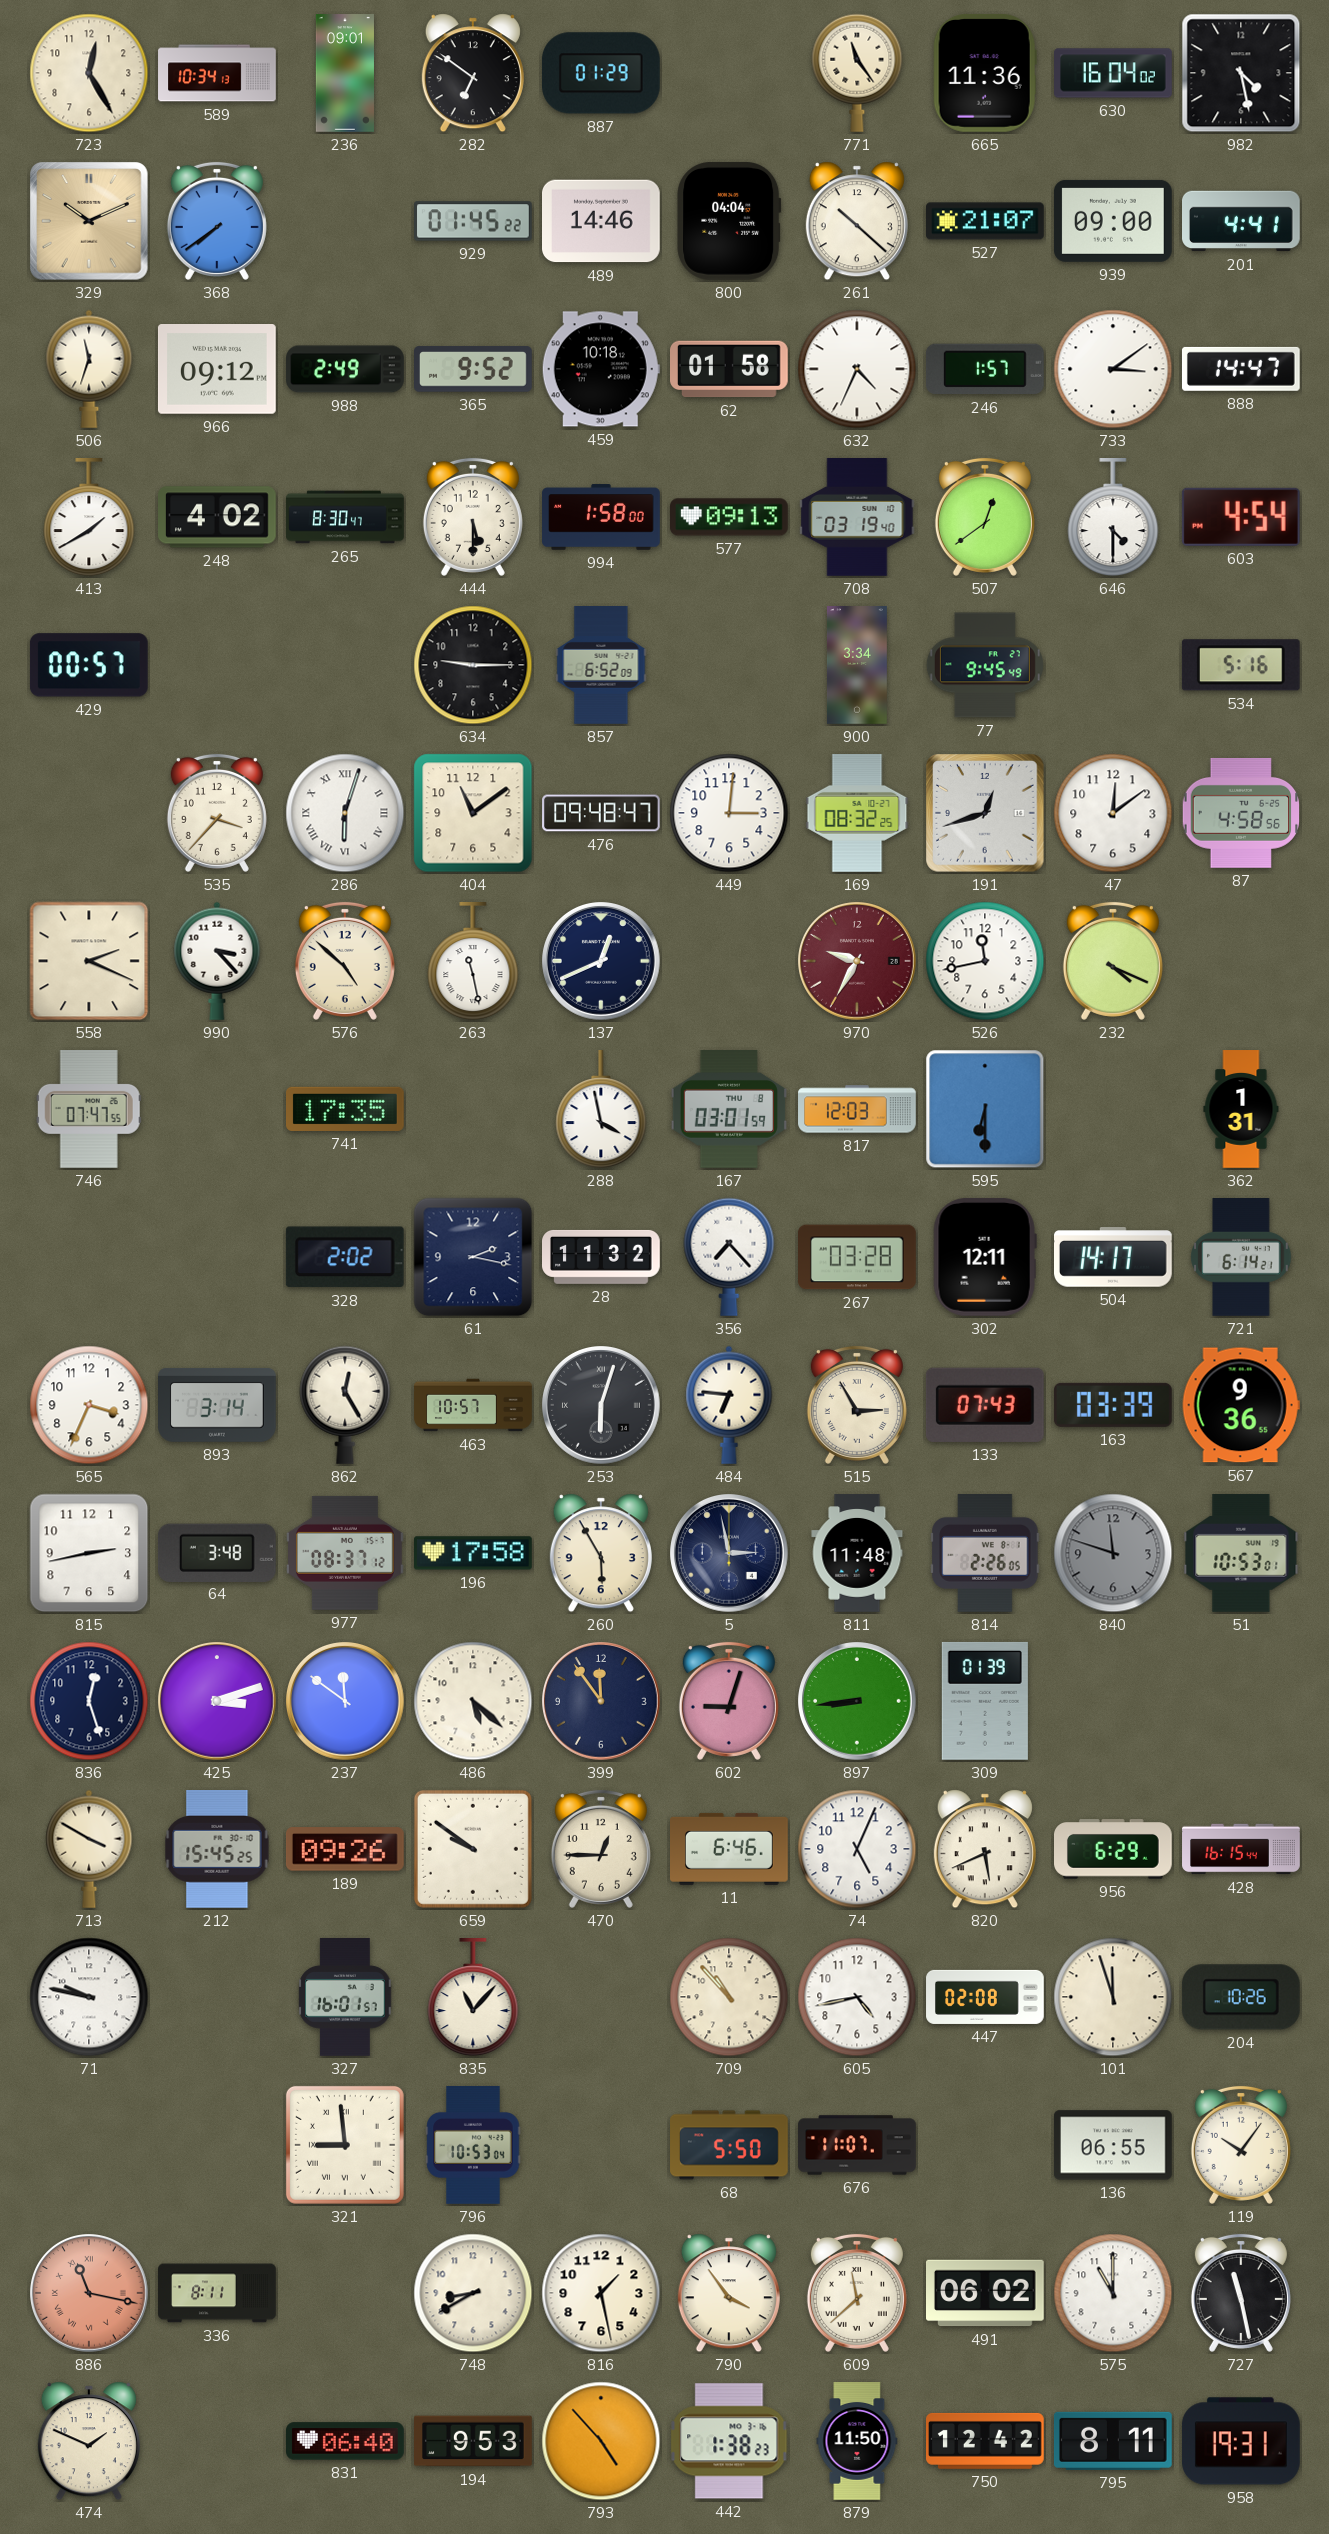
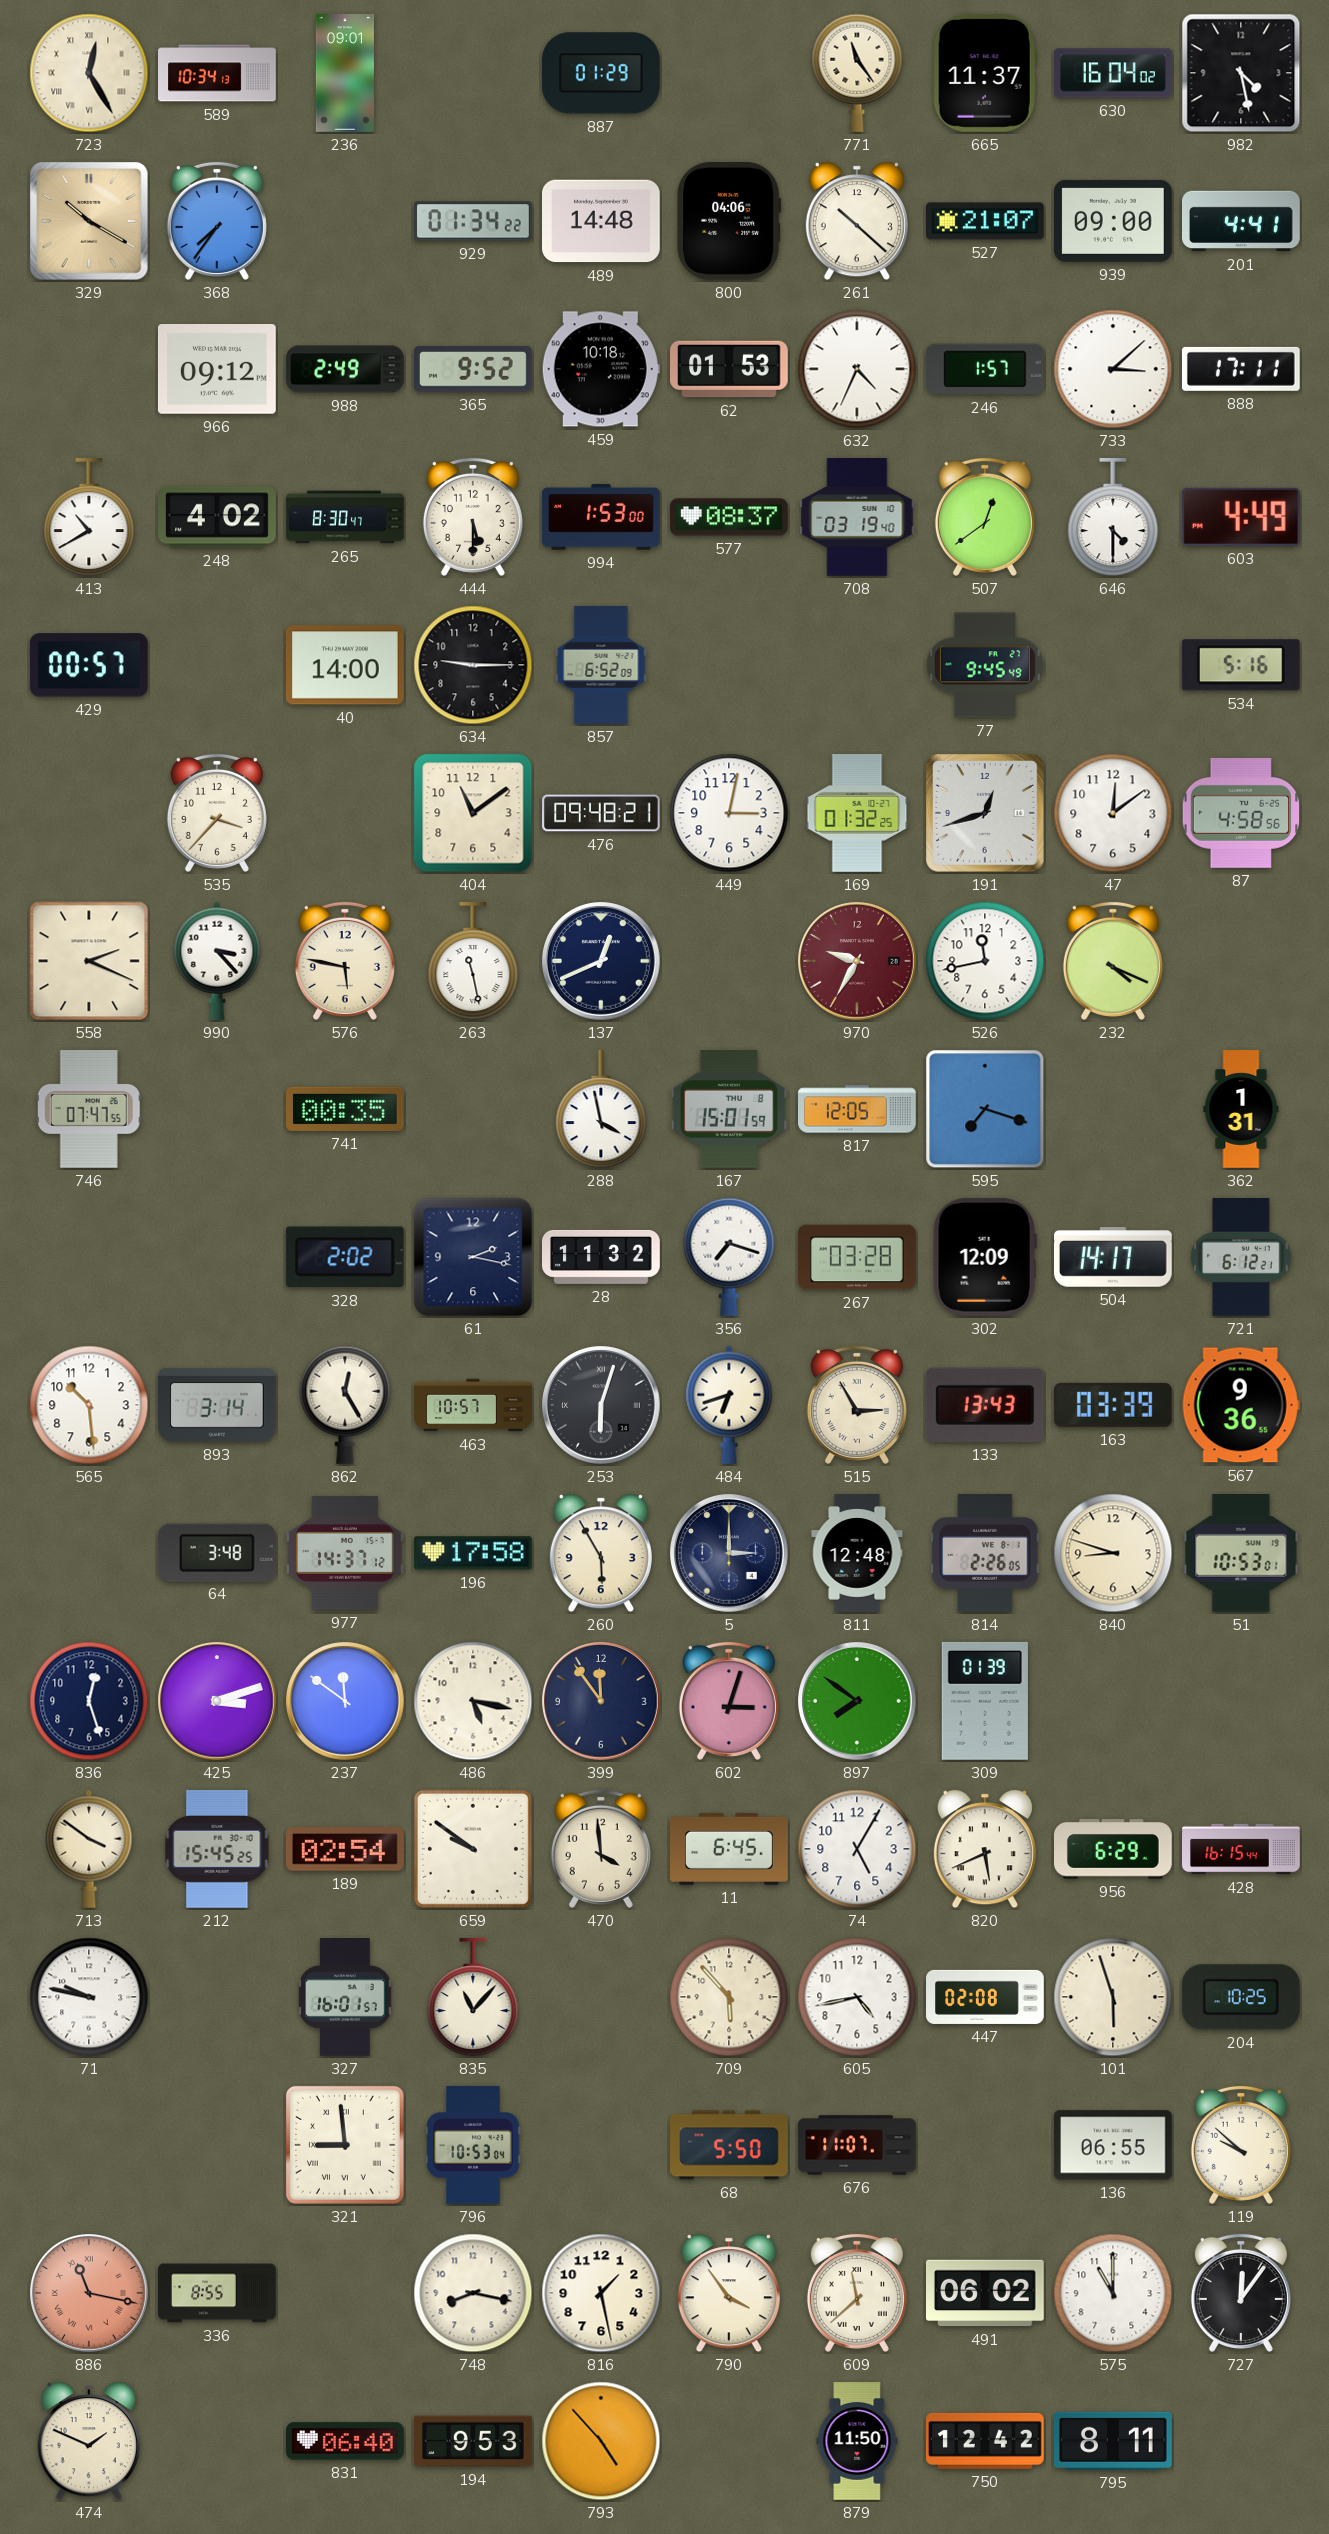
723 numerals: Arabic -> Roman
282: 6:51 -> none
665: 11:36 -> 11:37
329: 10:11 -> 10:20
368: 7:39 -> 7:36
929: 01:45 -> 01:34
489: 14:46 -> 14:48
800: 04:04 -> 04:06
506: 11:33 -> none
62: 01:58 -> 01:53
733: 3:09 -> 3:08
888: 14:47 -> 17:11
413: 1:40 -> 10:40
994: 1:58 -> 1:53
577: 09:13 -> 08:37
603: 4:54 -> 4:49
40: none -> 14:00
900: 3:34 -> none
286: 6:03 -> none
476: 09:48:47 -> 09:48:21
449: 3:01 -> 3:02
169: 08:32 -> 01:32
576: 4:52 -> 5:47
741: 17:35 -> 00:35
167: 03:01 -> 15:01
817: 12:03 -> 12:05
595: 6:30 -> 7:18
356: 7:23 -> 7:18
302: 12:11 -> 12:09
721: 6:14 -> 6:12
565: 3:34 -> 10:29
484: 6:46 -> 6:42
133: 07:43 -> 13:43
815: 2:43 -> none
977: 08:37 -> 14:37
5: 2:58 -> 3:00
811: 11:48 -> 12:48
840: 11:48 -> 8:48
840 dial: grey -> cream
486: 5:22 -> 5:17
602: 9:03 -> 3:03
897: 8:44 -> 7:51
713: 3:50 -> 3:51
189: 09:26 -> 02:54
470: 12:45 -> 3:59
11: 6:46 -> 6:45
74: 5:04 -> 5:05
709: 10:53 -> 5:53
101: 11:57 -> 5:57
204: 10:26 -> 10:25
119: 10:06 -> 9:52
336: 8:11 -> 8:55
748: 8:40 -> 8:17
727: 11:28 -> 12:06
442: 1:38 -> none
958: 19:31 -> none
